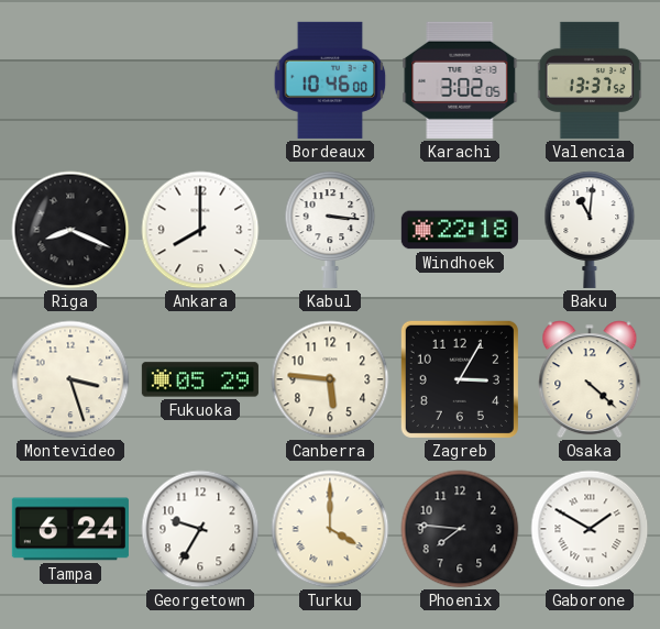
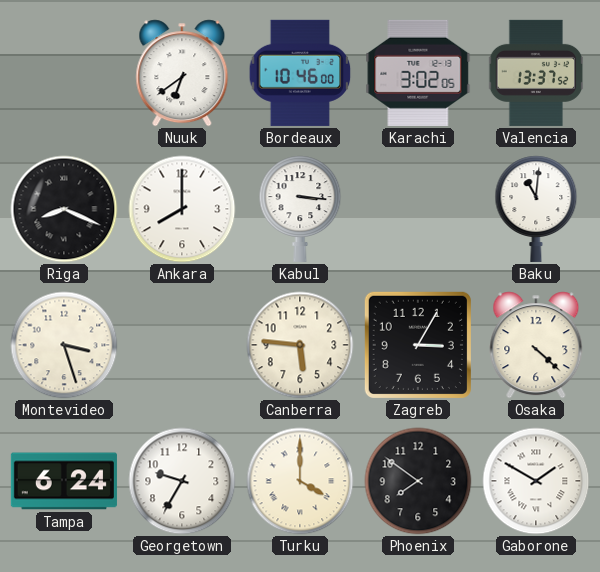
Nuuk: none -> 6:39
Windhoek: 22:18 -> none
Fukuoka: 05:29 -> none
Phoenix: 7:46 -> 7:51
